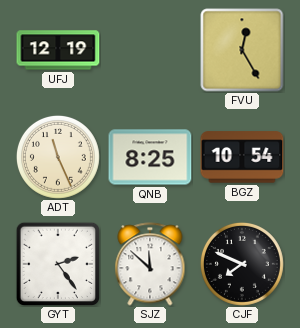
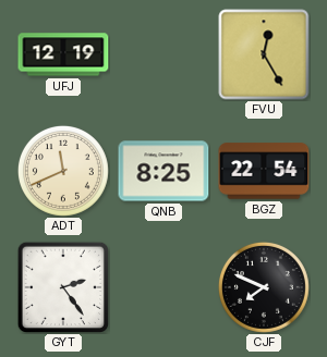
ADT: 11:26 -> 11:41
BGZ: 10:54 -> 22:54
SJZ: 11:52 -> none
